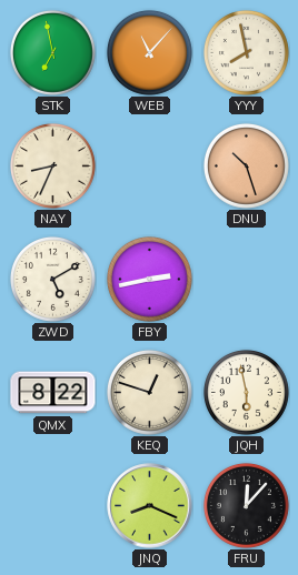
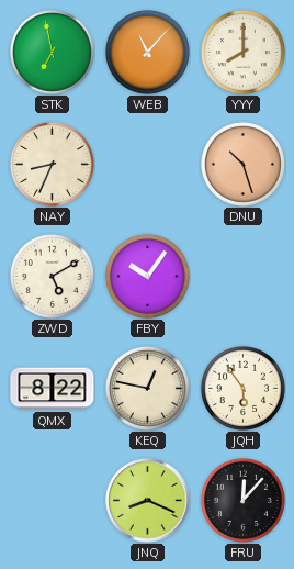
YYY: 7:58 -> 8:00
FBY: 2:43 -> 10:06
KEQ: 12:48 -> 12:47
JQH: 5:58 -> 5:54
